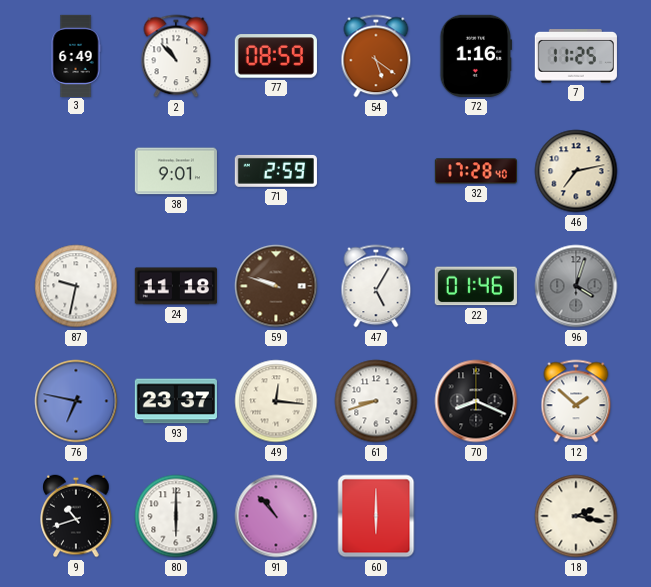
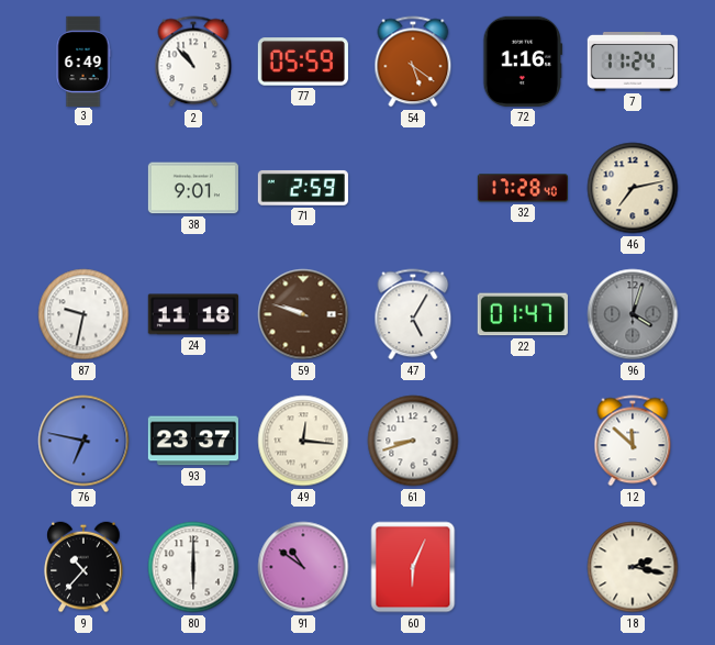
77: 08:59 -> 05:59
7: 11:25 -> 11:24
22: 01:46 -> 01:47
70: 8:19 -> none
12: 1:52 -> 11:52
9: 10:42 -> 10:37
91: 10:53 -> 10:51
60: 6:00 -> 6:04
